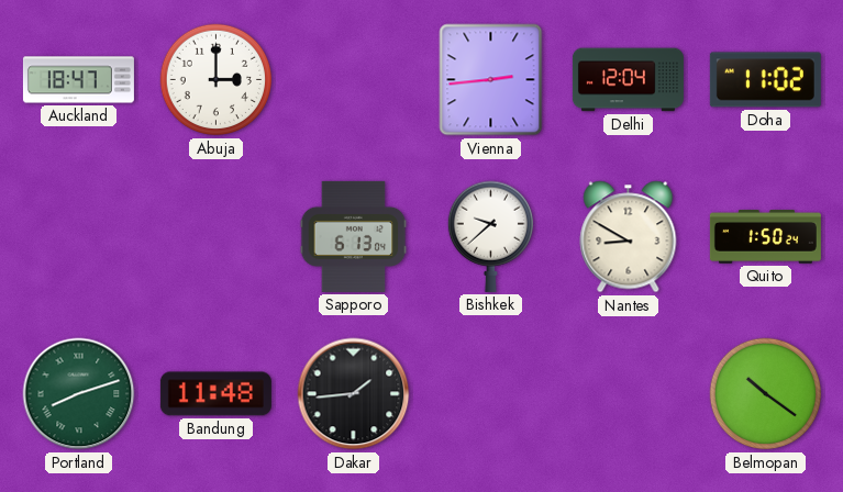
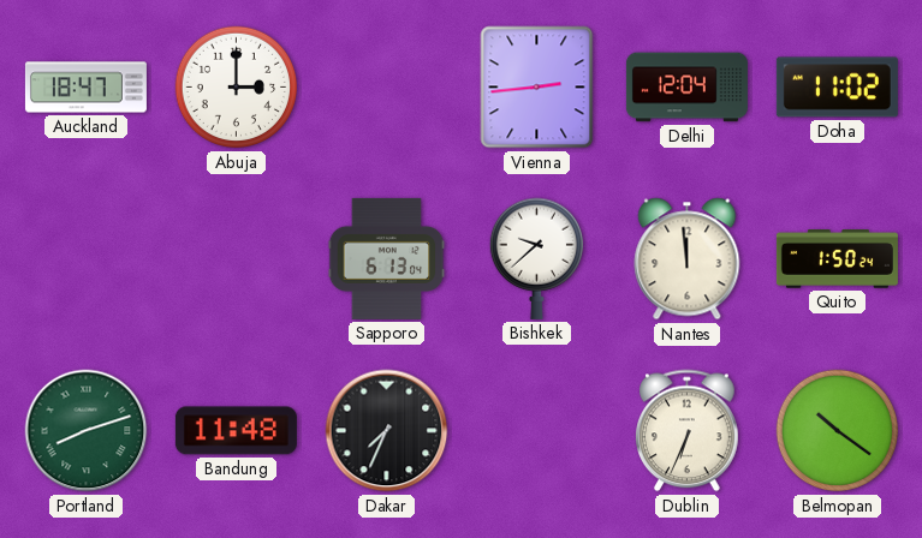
Nantes: 8:50 -> 11:59
Dakar: 1:44 -> 7:34
Dublin: none -> 6:34
